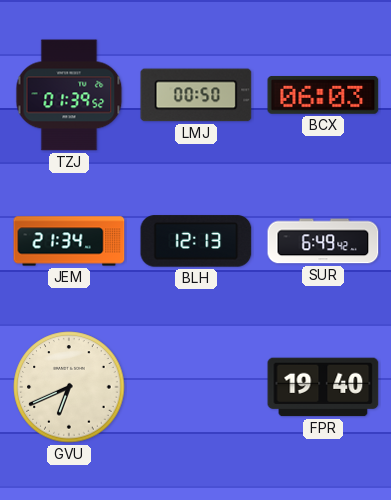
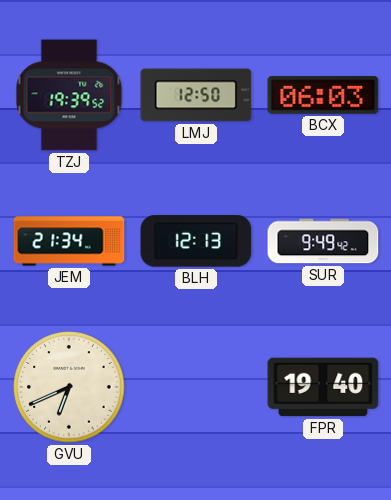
TZJ: 01:39 -> 19:39
LMJ: 00:50 -> 12:50
SUR: 6:49 -> 9:49
